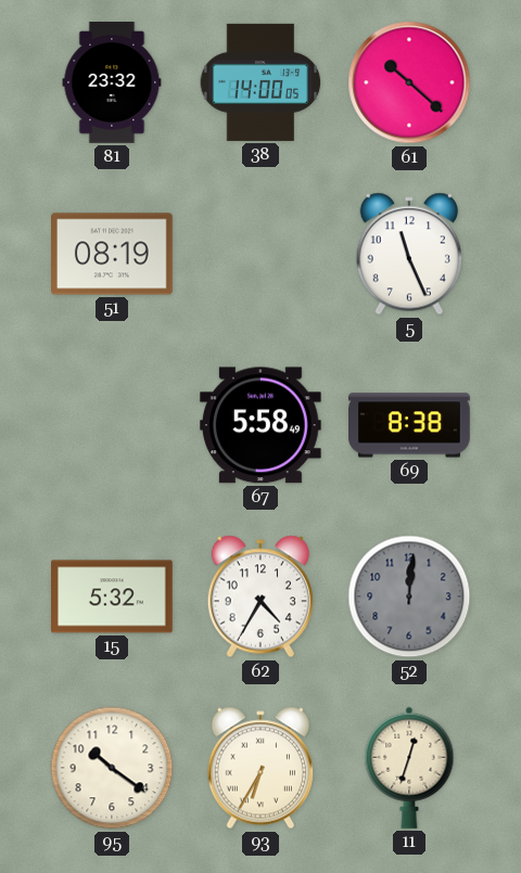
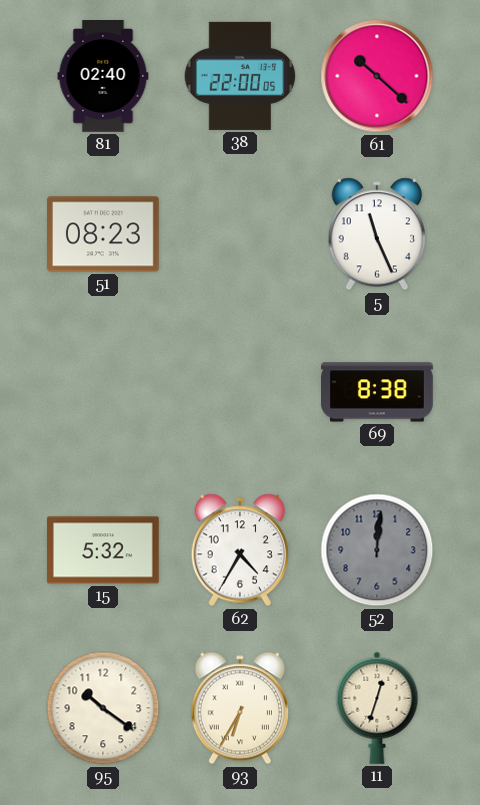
81: 23:32 -> 02:40
38: 14:00 -> 22:00
51: 08:19 -> 08:23
67: 5:58 -> none
